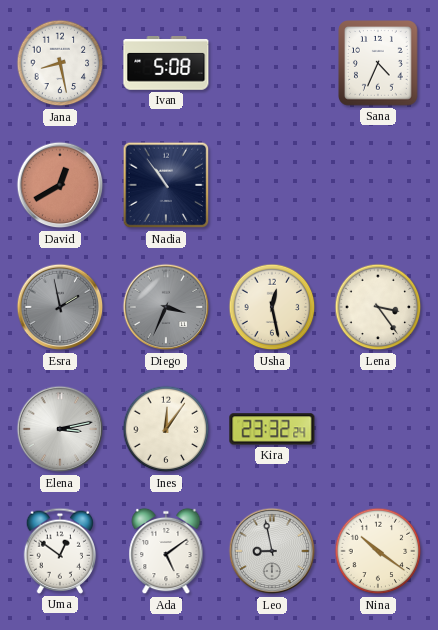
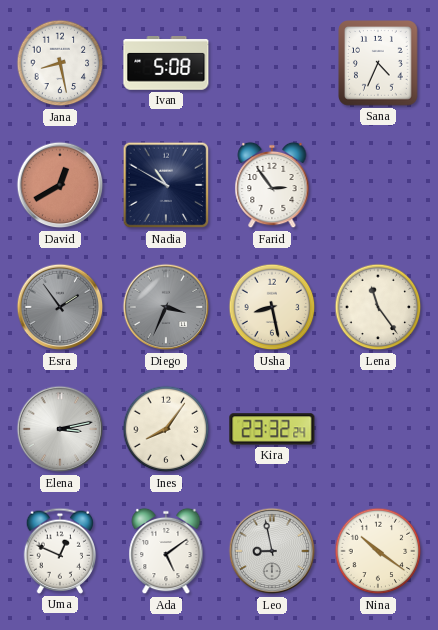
Nadia: 10:54 -> 10:50
Farid: none -> 2:54
Esra: 1:58 -> 1:54
Usha: 12:28 -> 8:28
Lena: 3:24 -> 11:24
Ines: 12:06 -> 8:06
Uma: 12:51 -> 12:49
